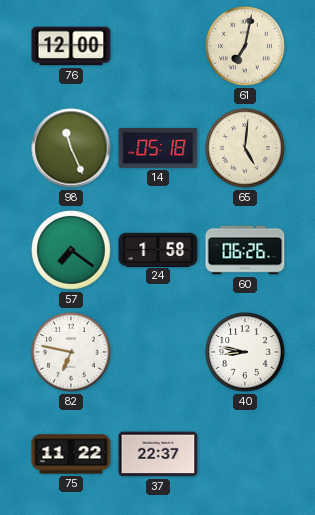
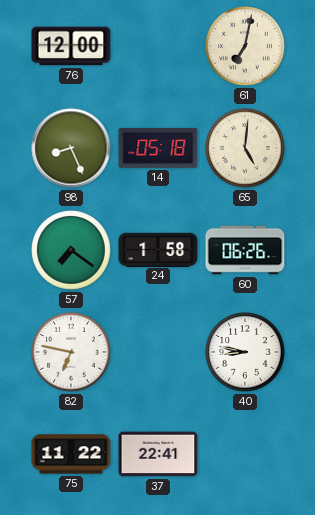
98: 11:26 -> 8:26
37: 22:37 -> 22:41
